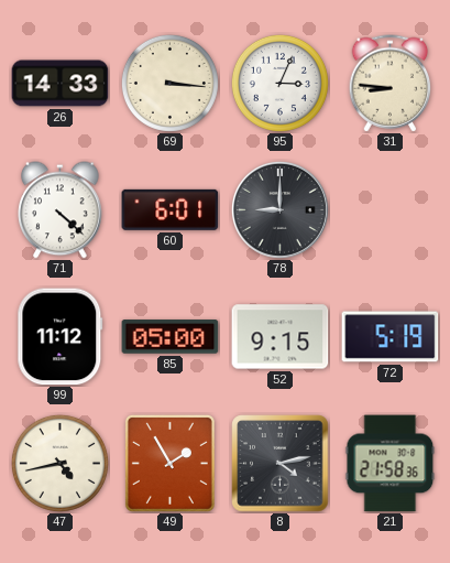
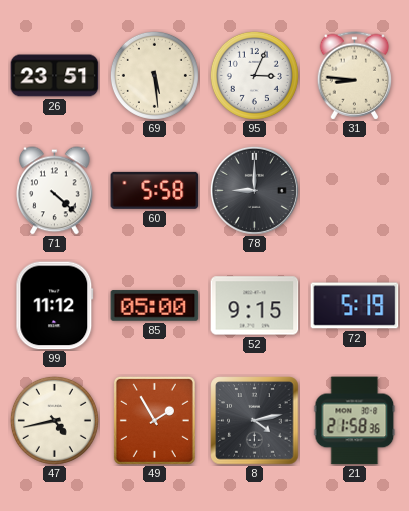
26: 14:33 -> 23:51
69: 3:16 -> 5:29
60: 6:01 -> 5:58
